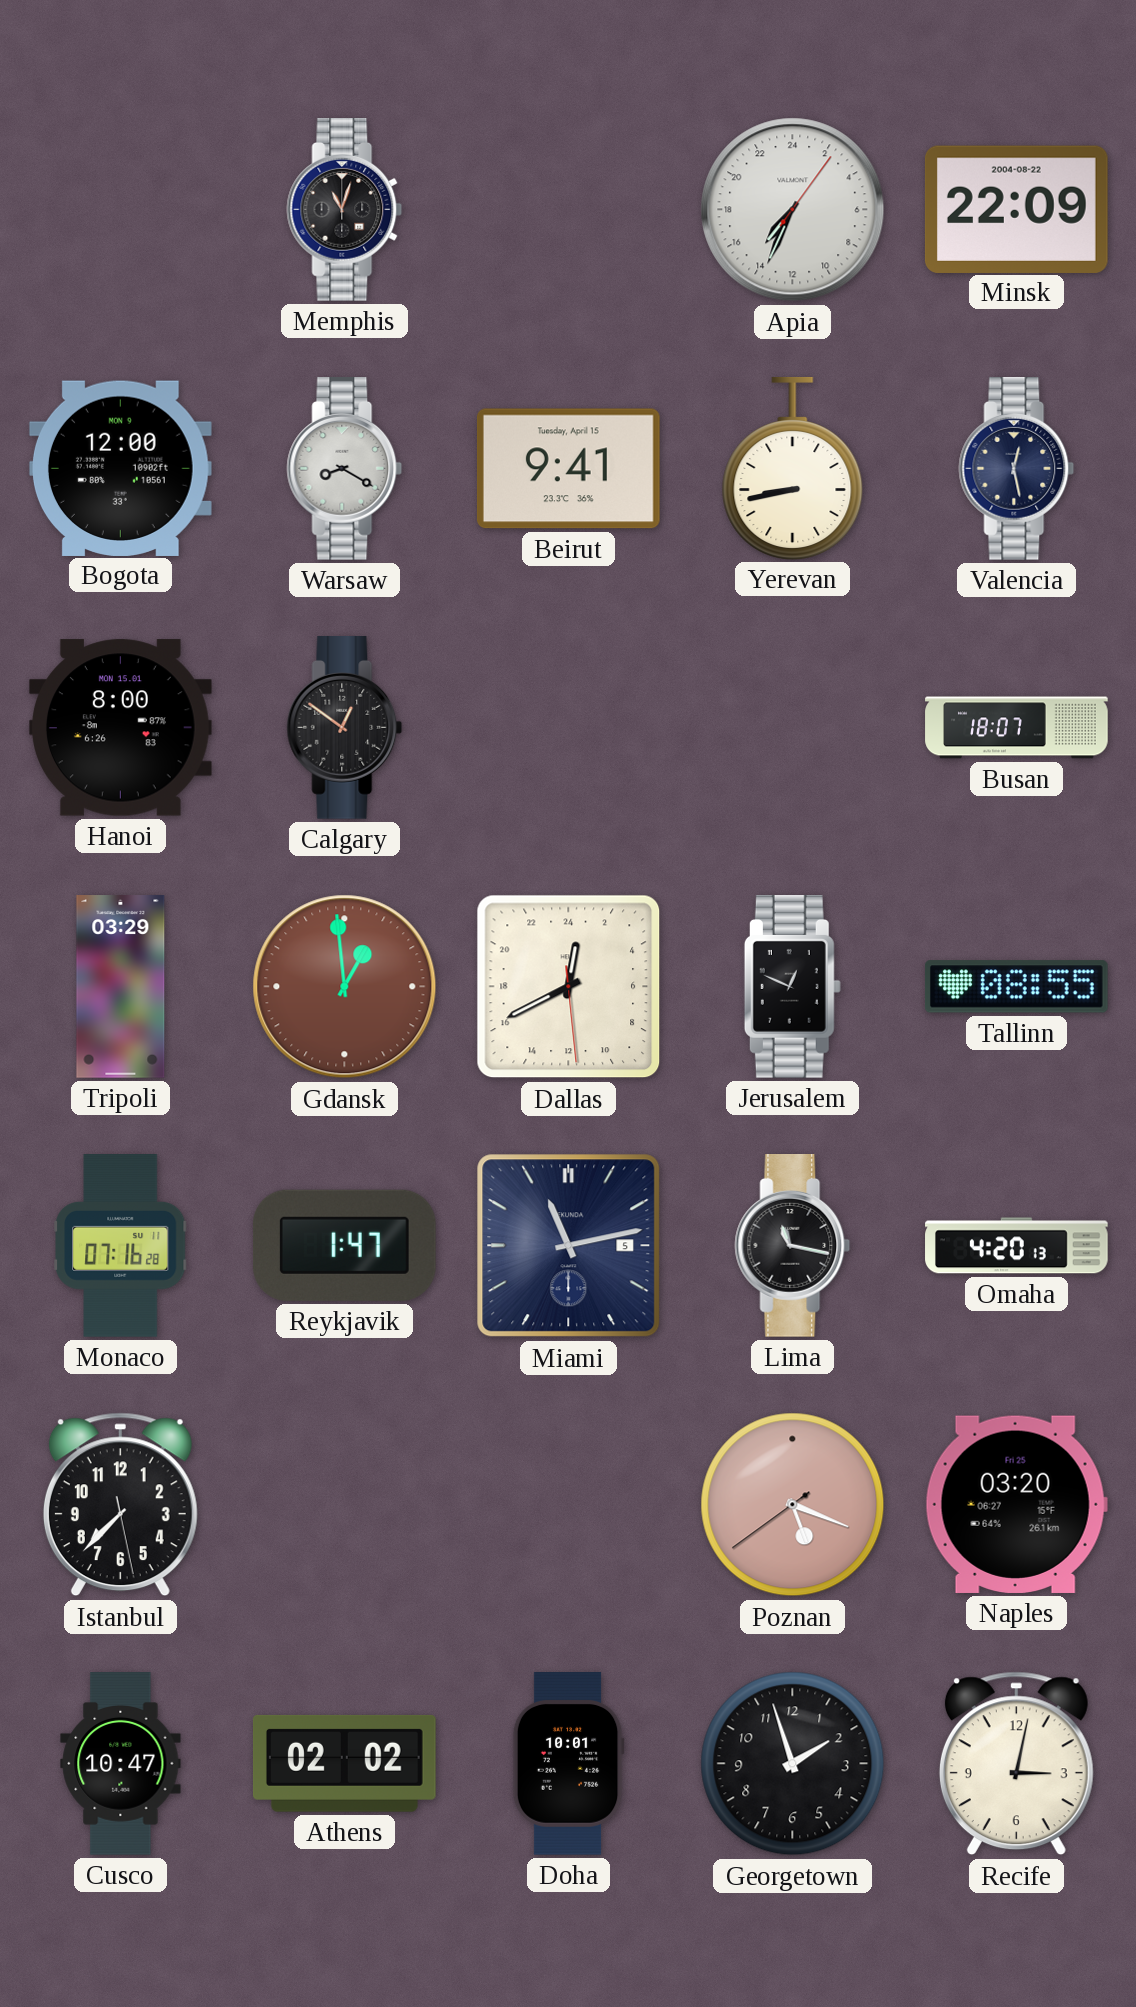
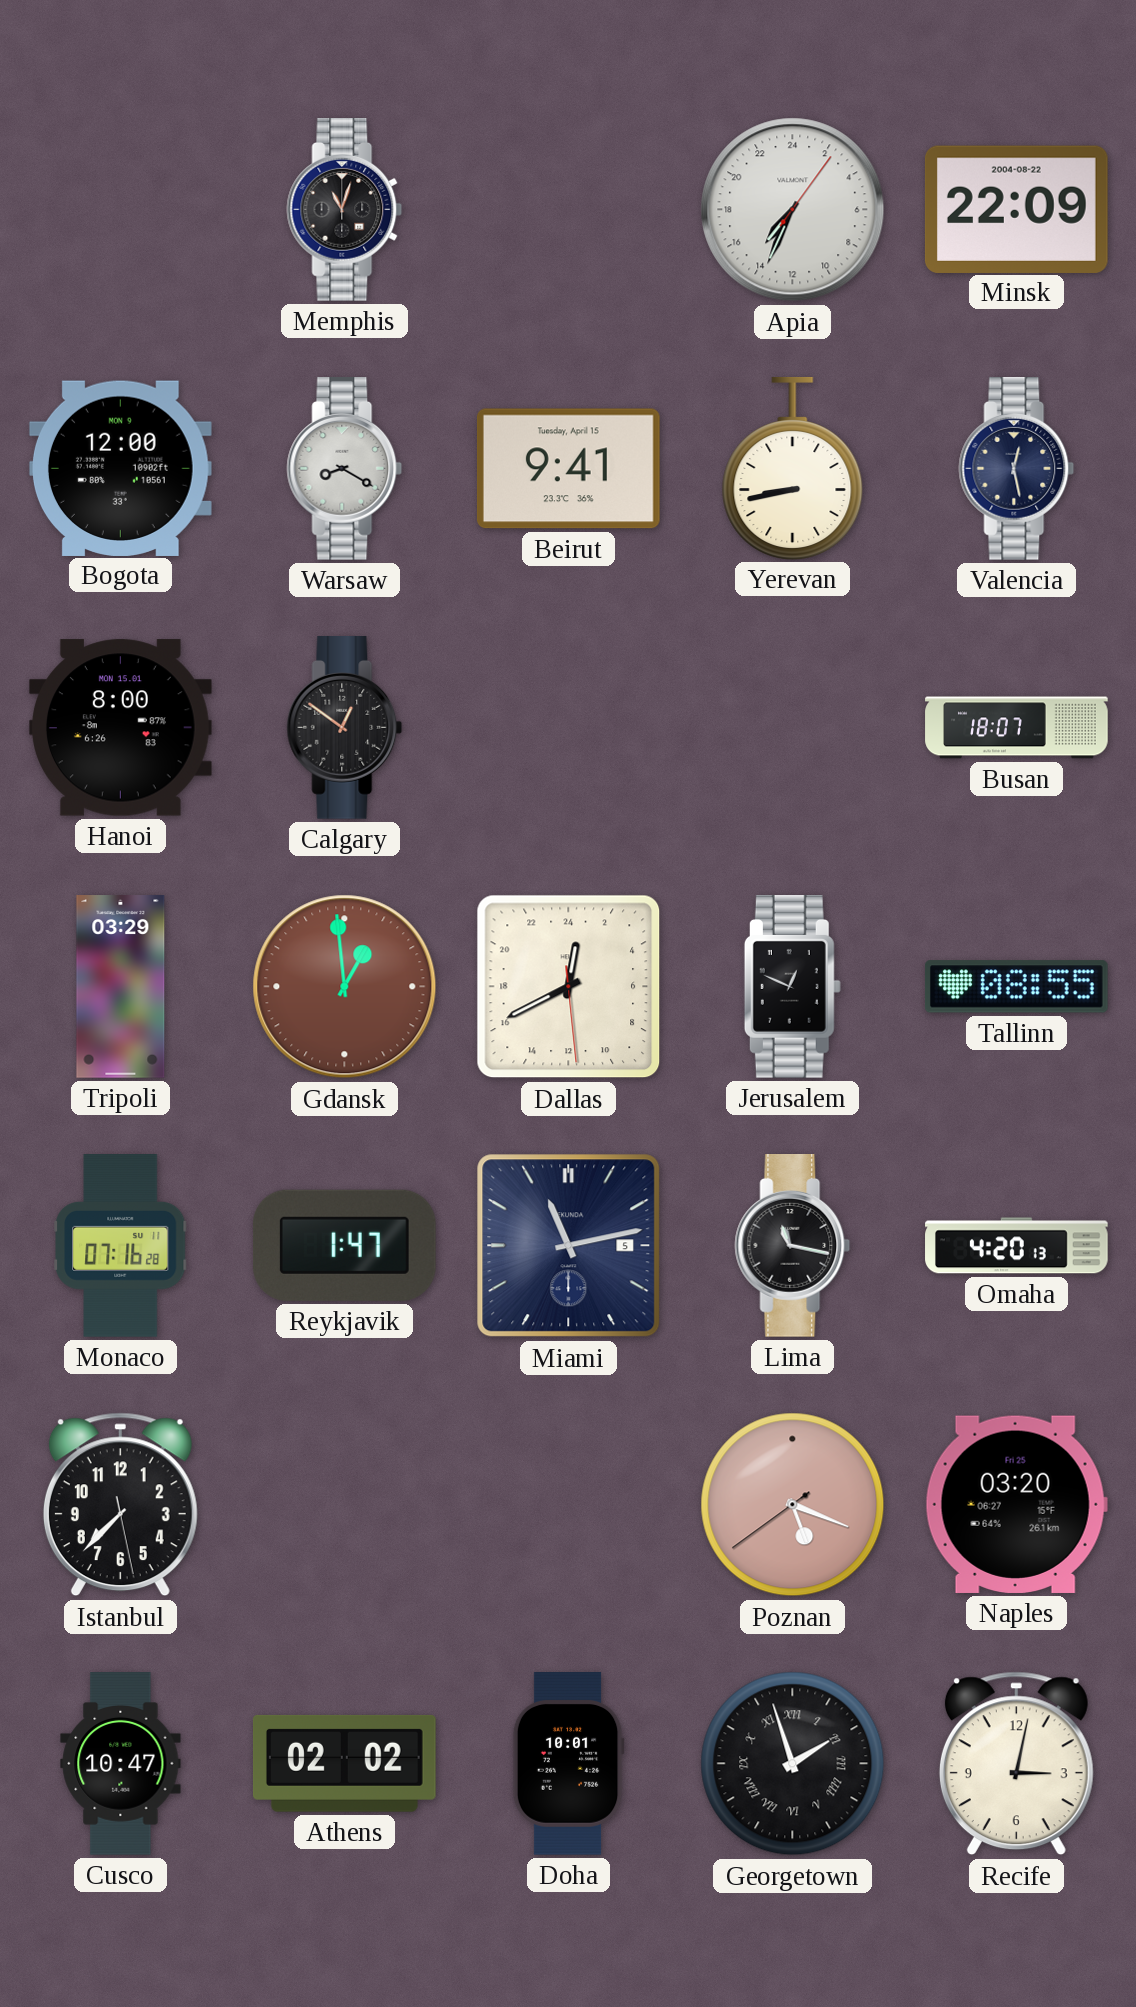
Georgetown numerals: Arabic -> Roman
